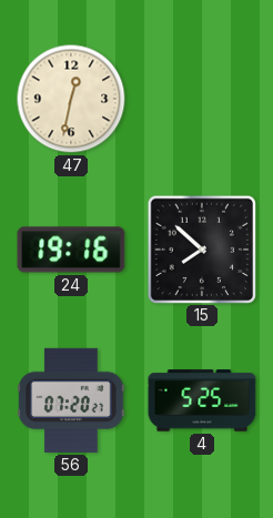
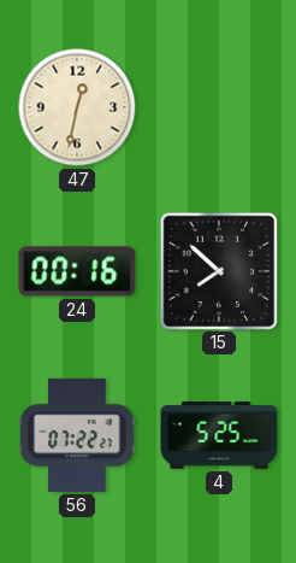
24: 19:16 -> 00:16
56: 07:20 -> 07:22
